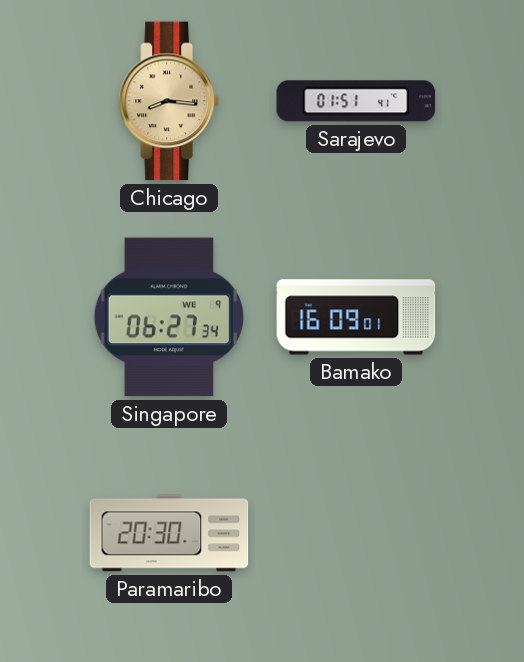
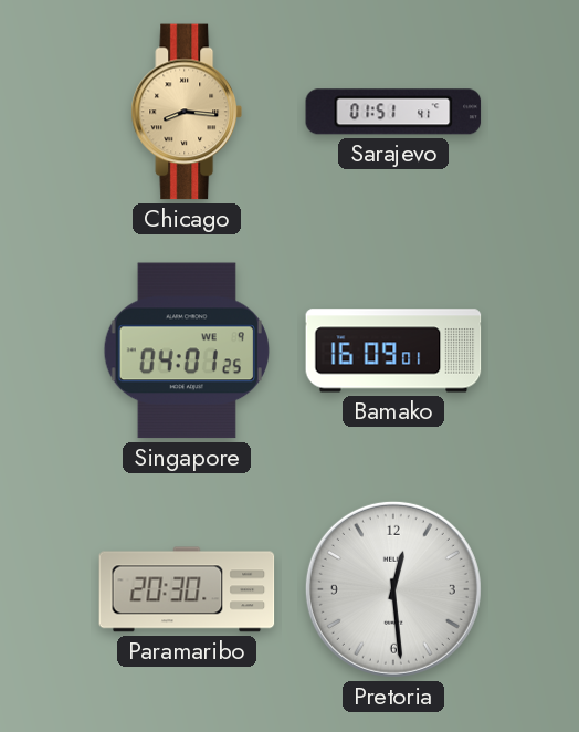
Singapore: 06:27 -> 04:01
Pretoria: none -> 12:29
